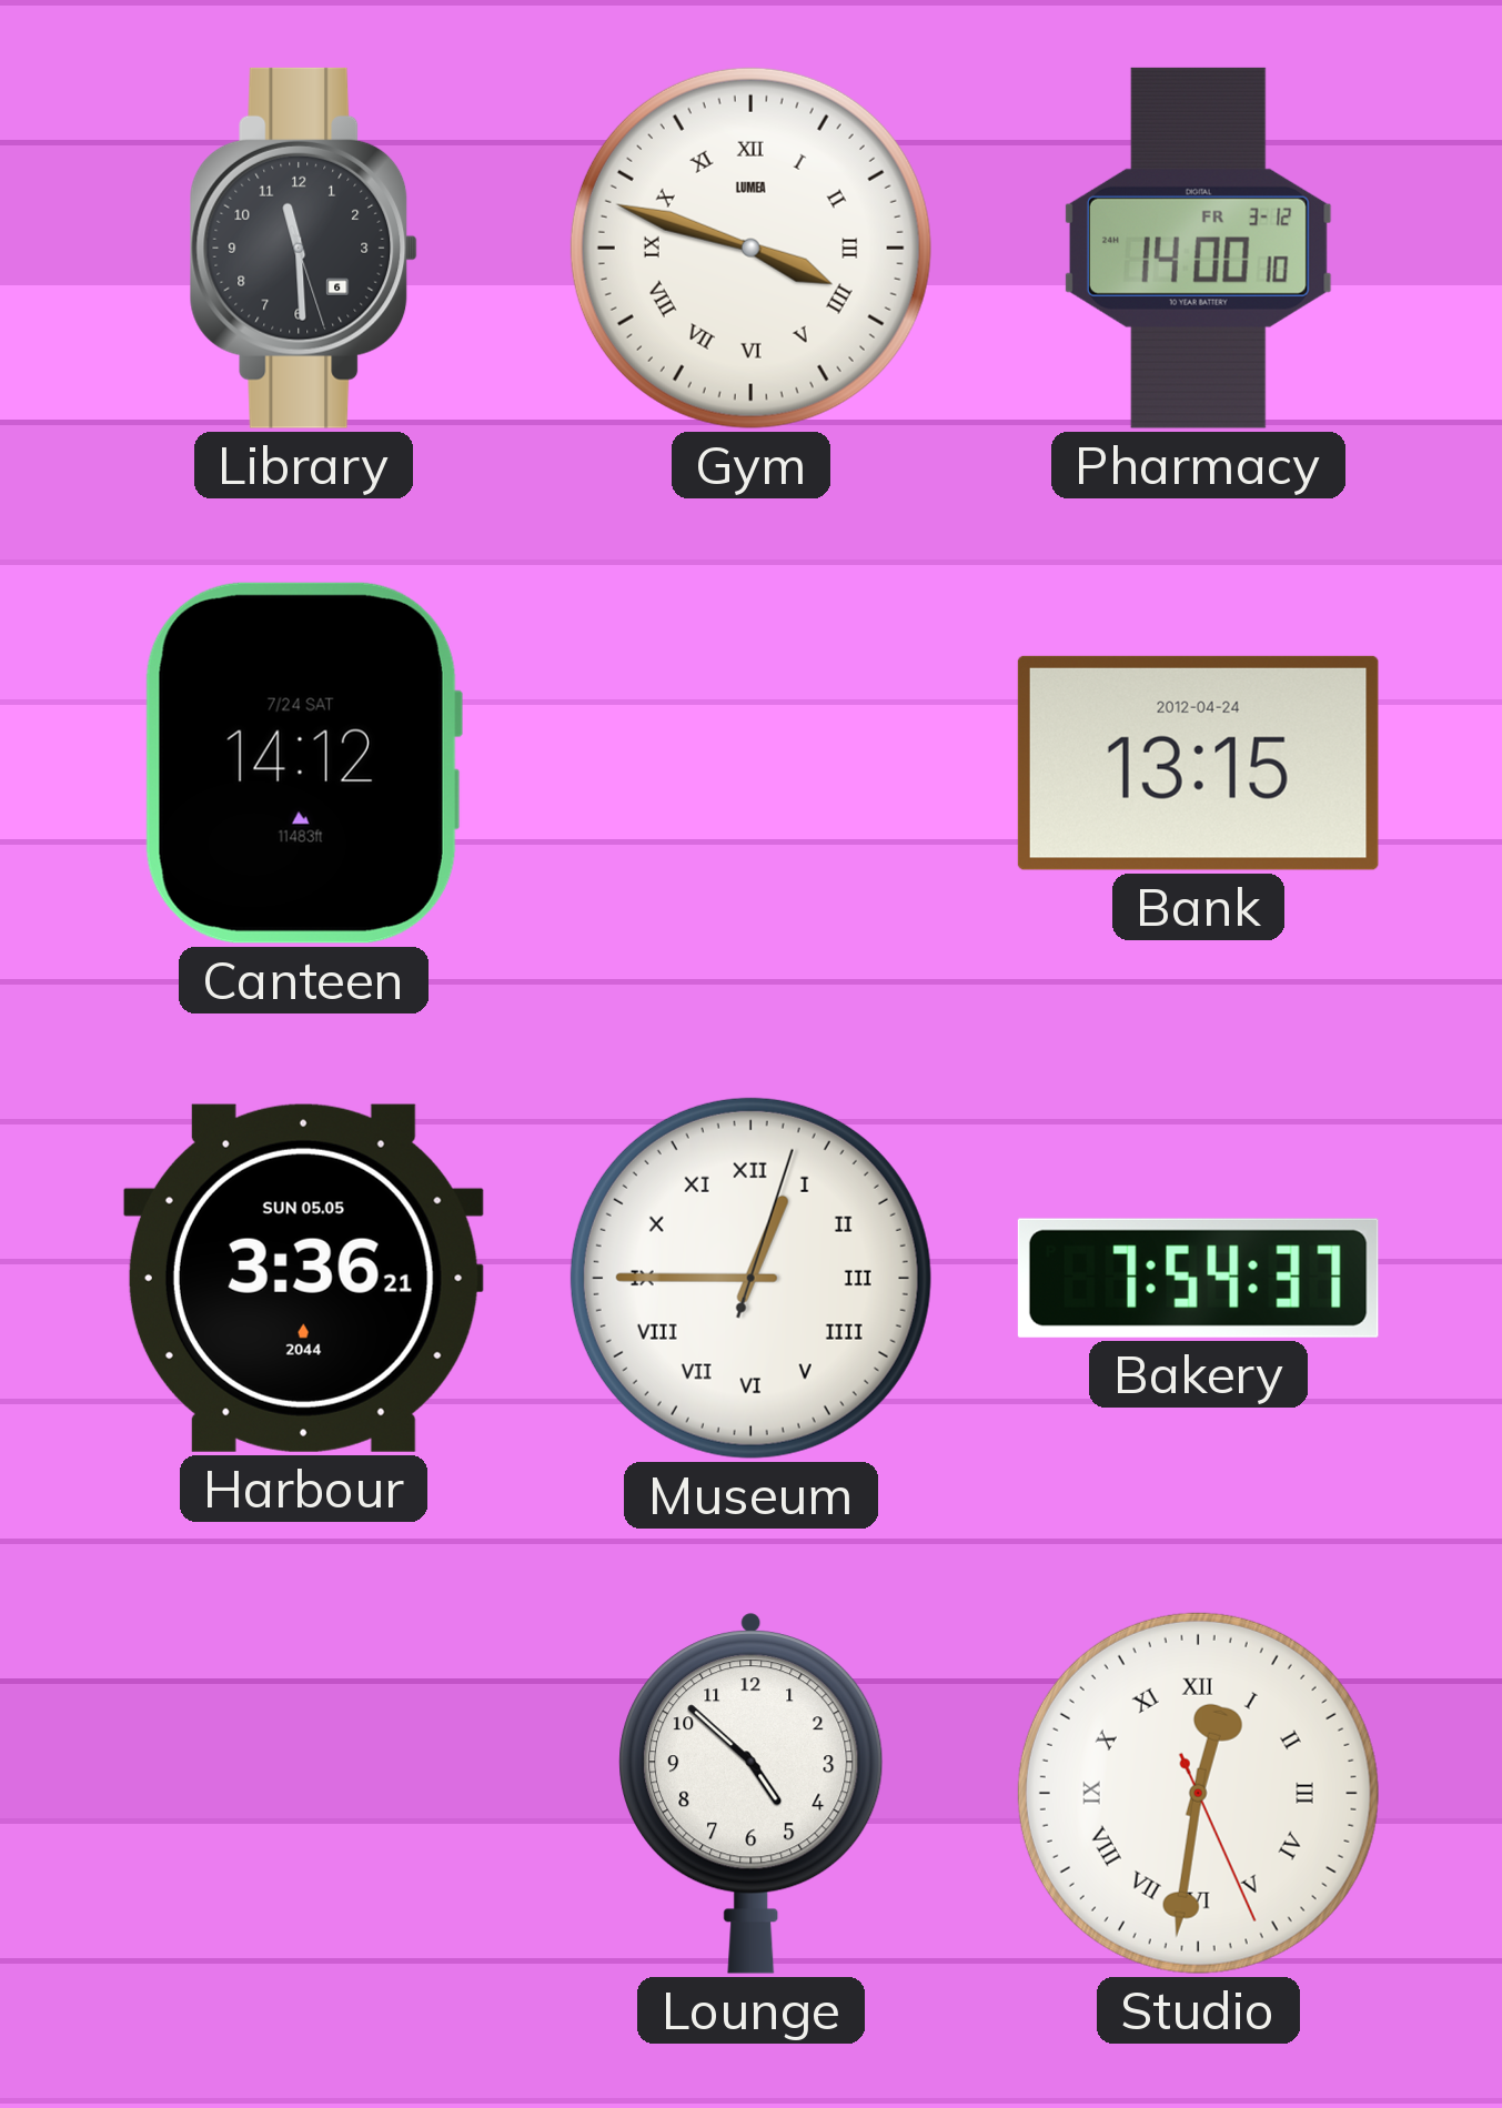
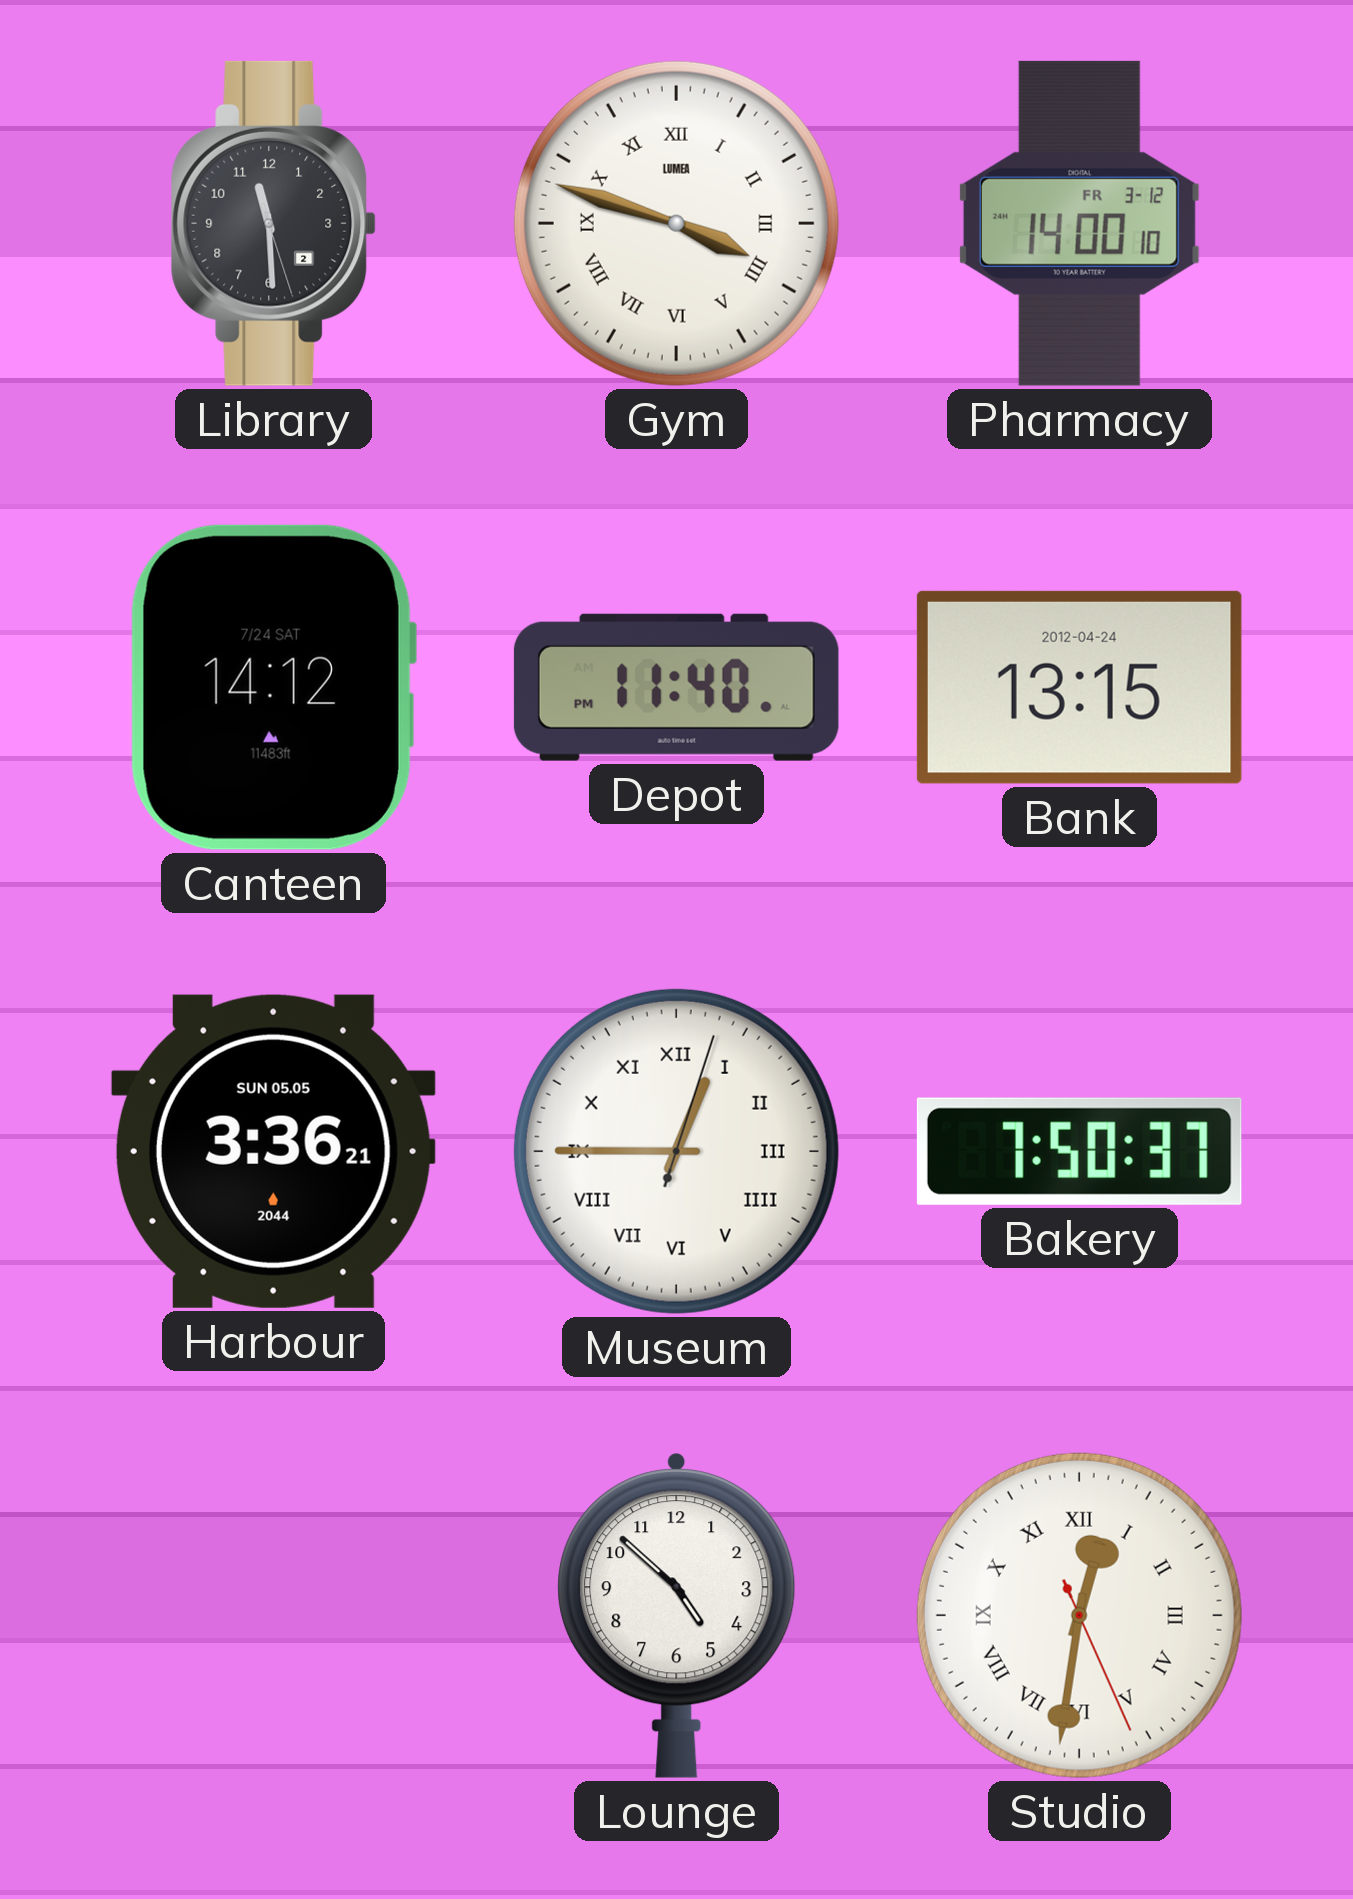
Library date: 6 -> 2
Depot: none -> 11:40
Bakery: 7:54 -> 7:50
